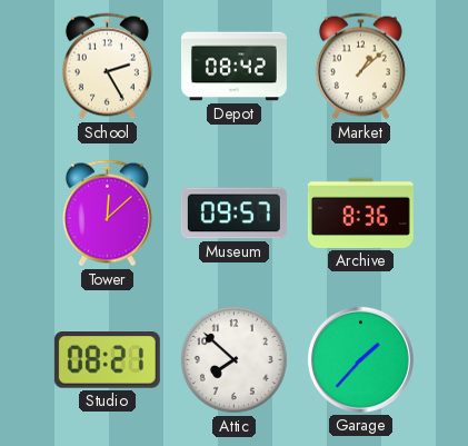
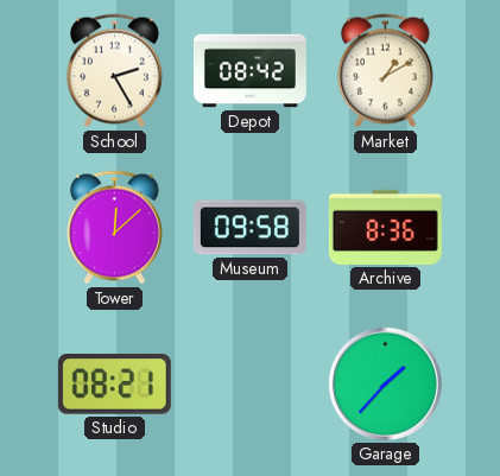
Market: 1:08 -> 1:10
Museum: 09:57 -> 09:58
Attic: 7:52 -> none
